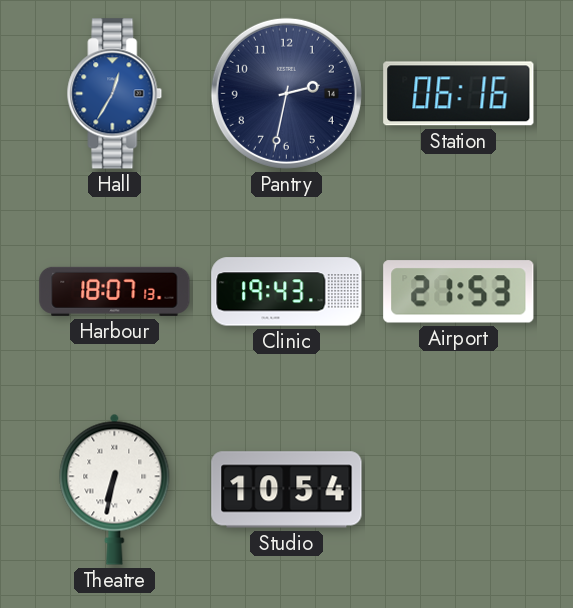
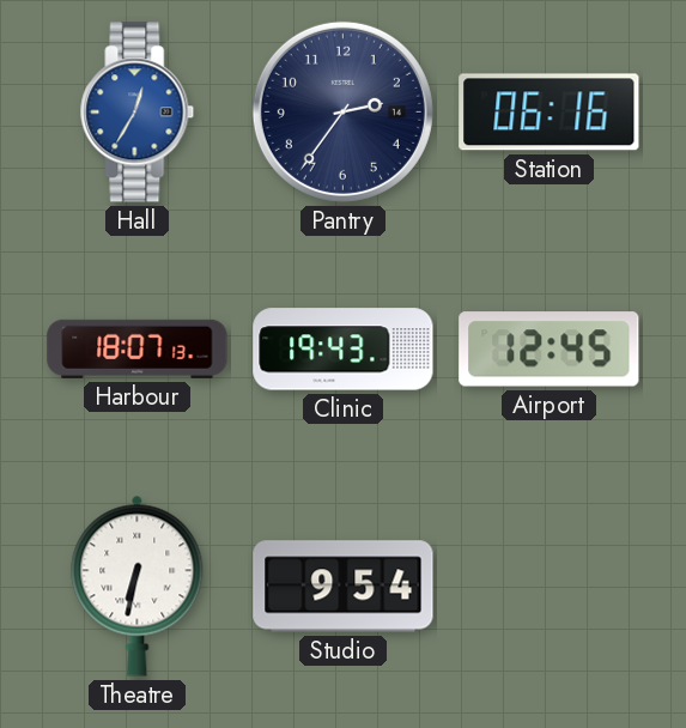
Pantry: 2:32 -> 2:36
Airport: 21:53 -> 12:45
Studio: 10:54 -> 9:54
